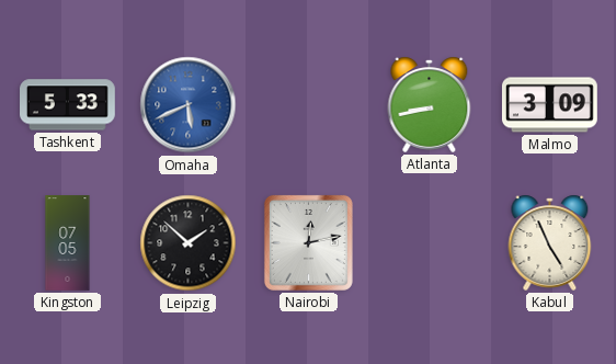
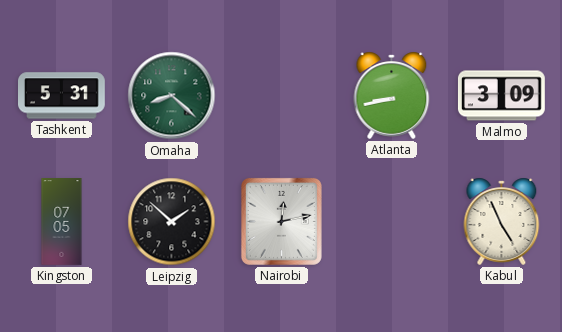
Tashkent: 5:33 -> 5:31
Omaha: 5:41 -> 8:22
Omaha dial: blue -> green
